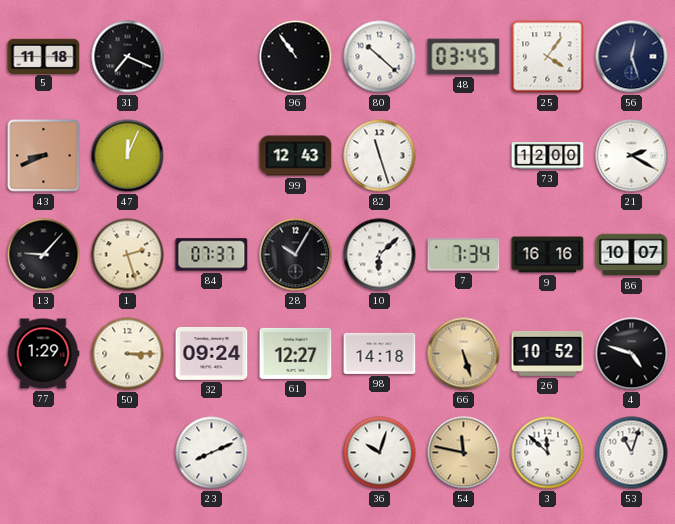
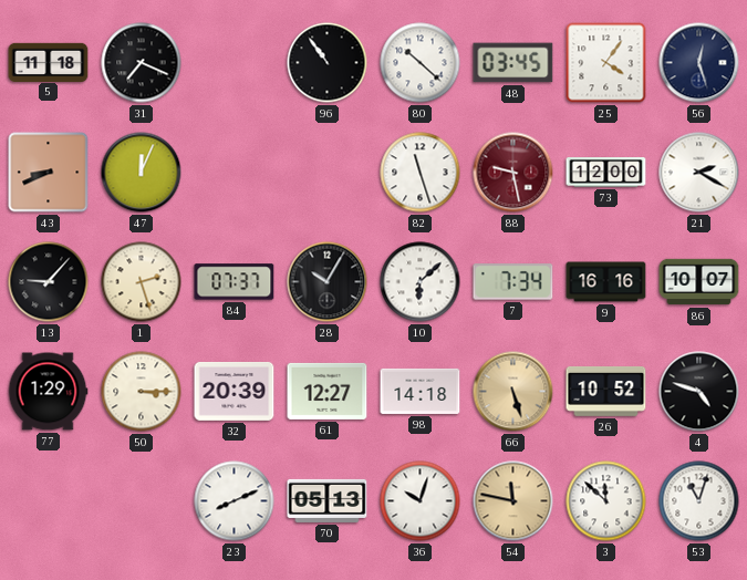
99: 12:43 -> none
88: none -> 9:28
32: 09:24 -> 20:39
70: none -> 05:13
